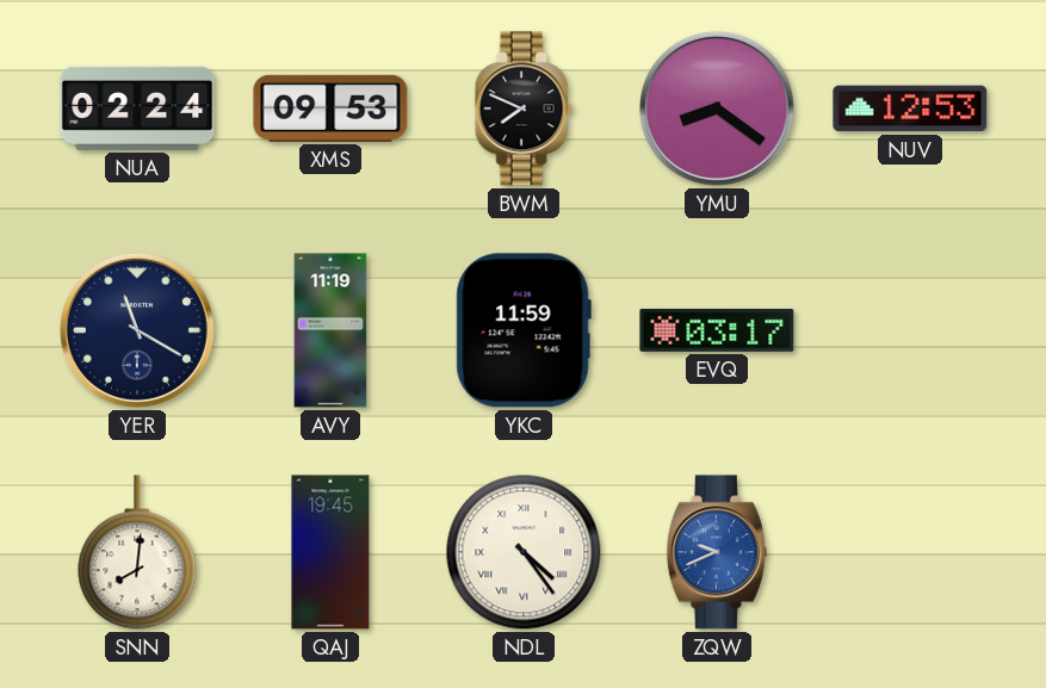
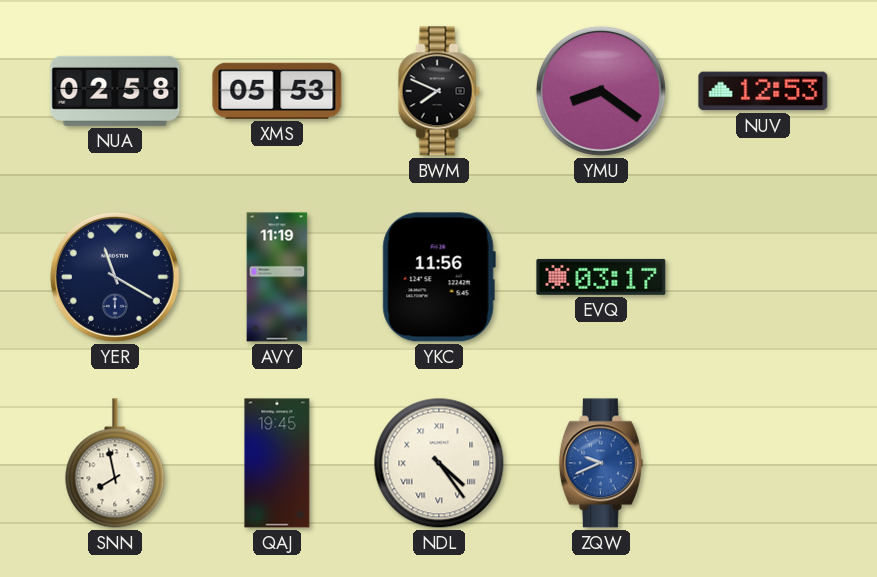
NUA: 02:24 -> 02:58
XMS: 09:53 -> 05:53
YKC: 11:59 -> 11:56
SNN: 8:01 -> 7:58
